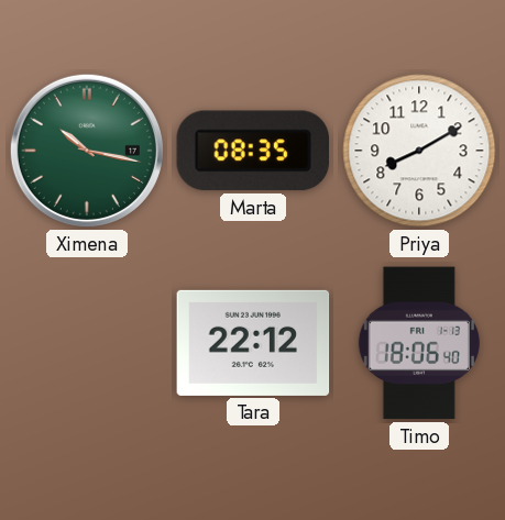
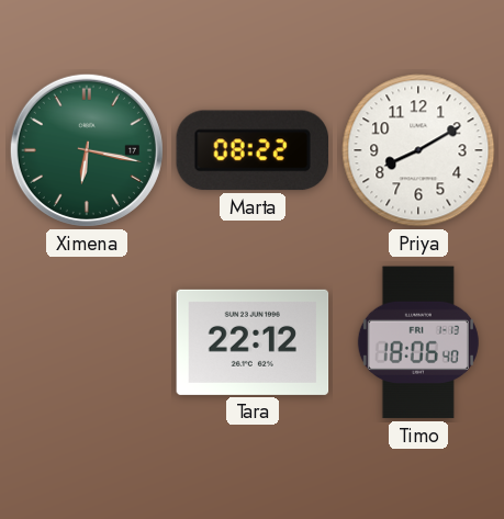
Ximena: 10:17 -> 6:17
Marta: 08:35 -> 08:22
